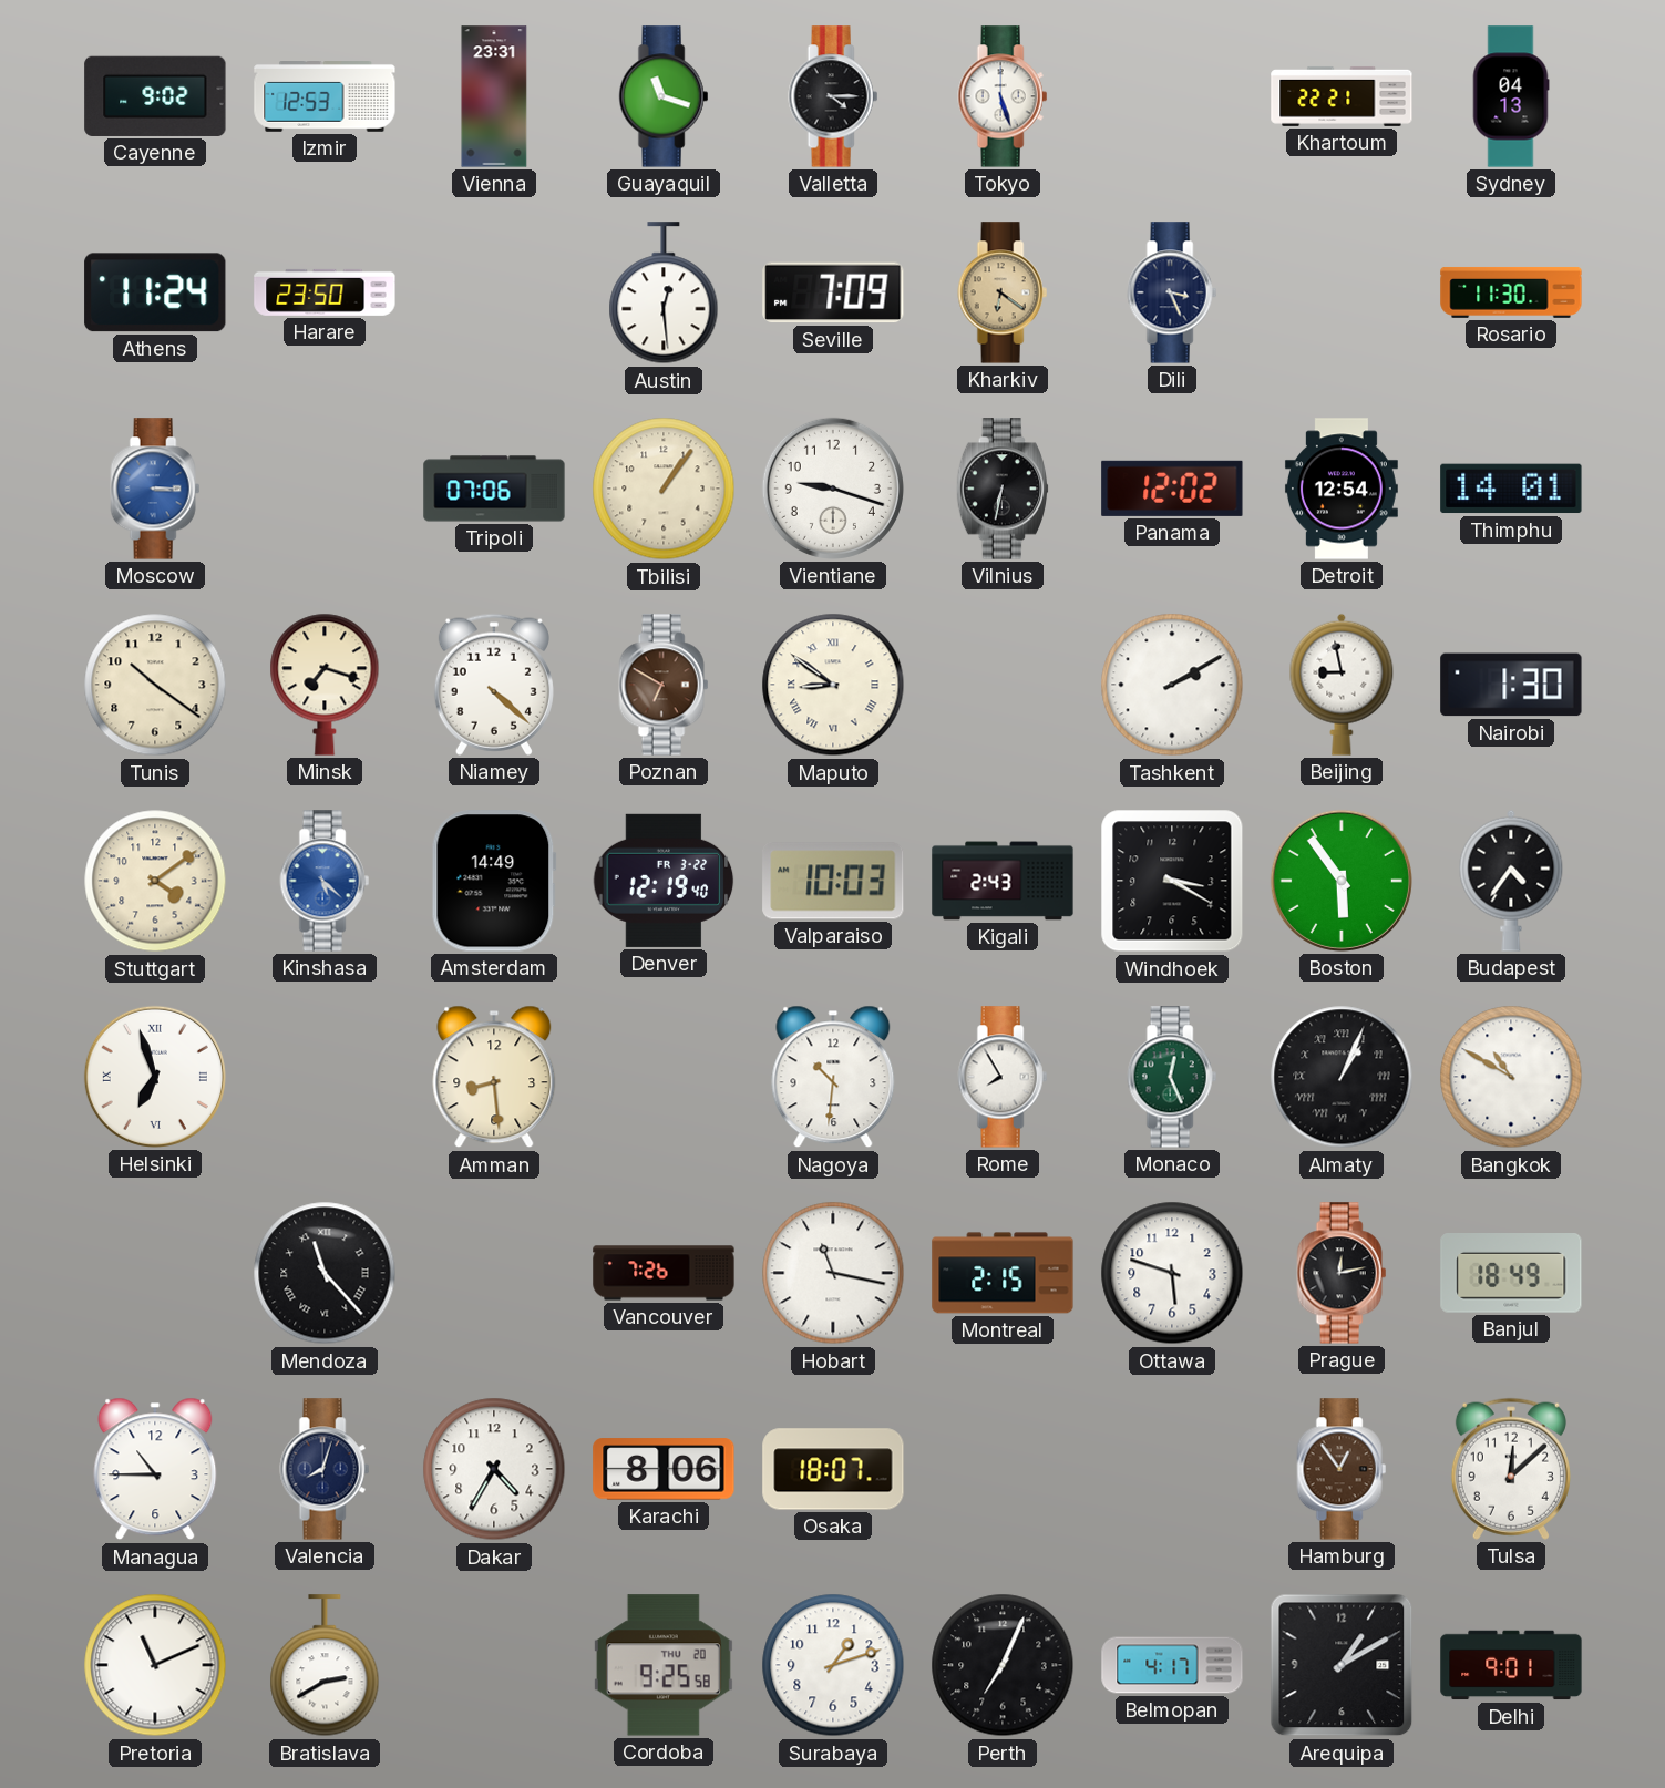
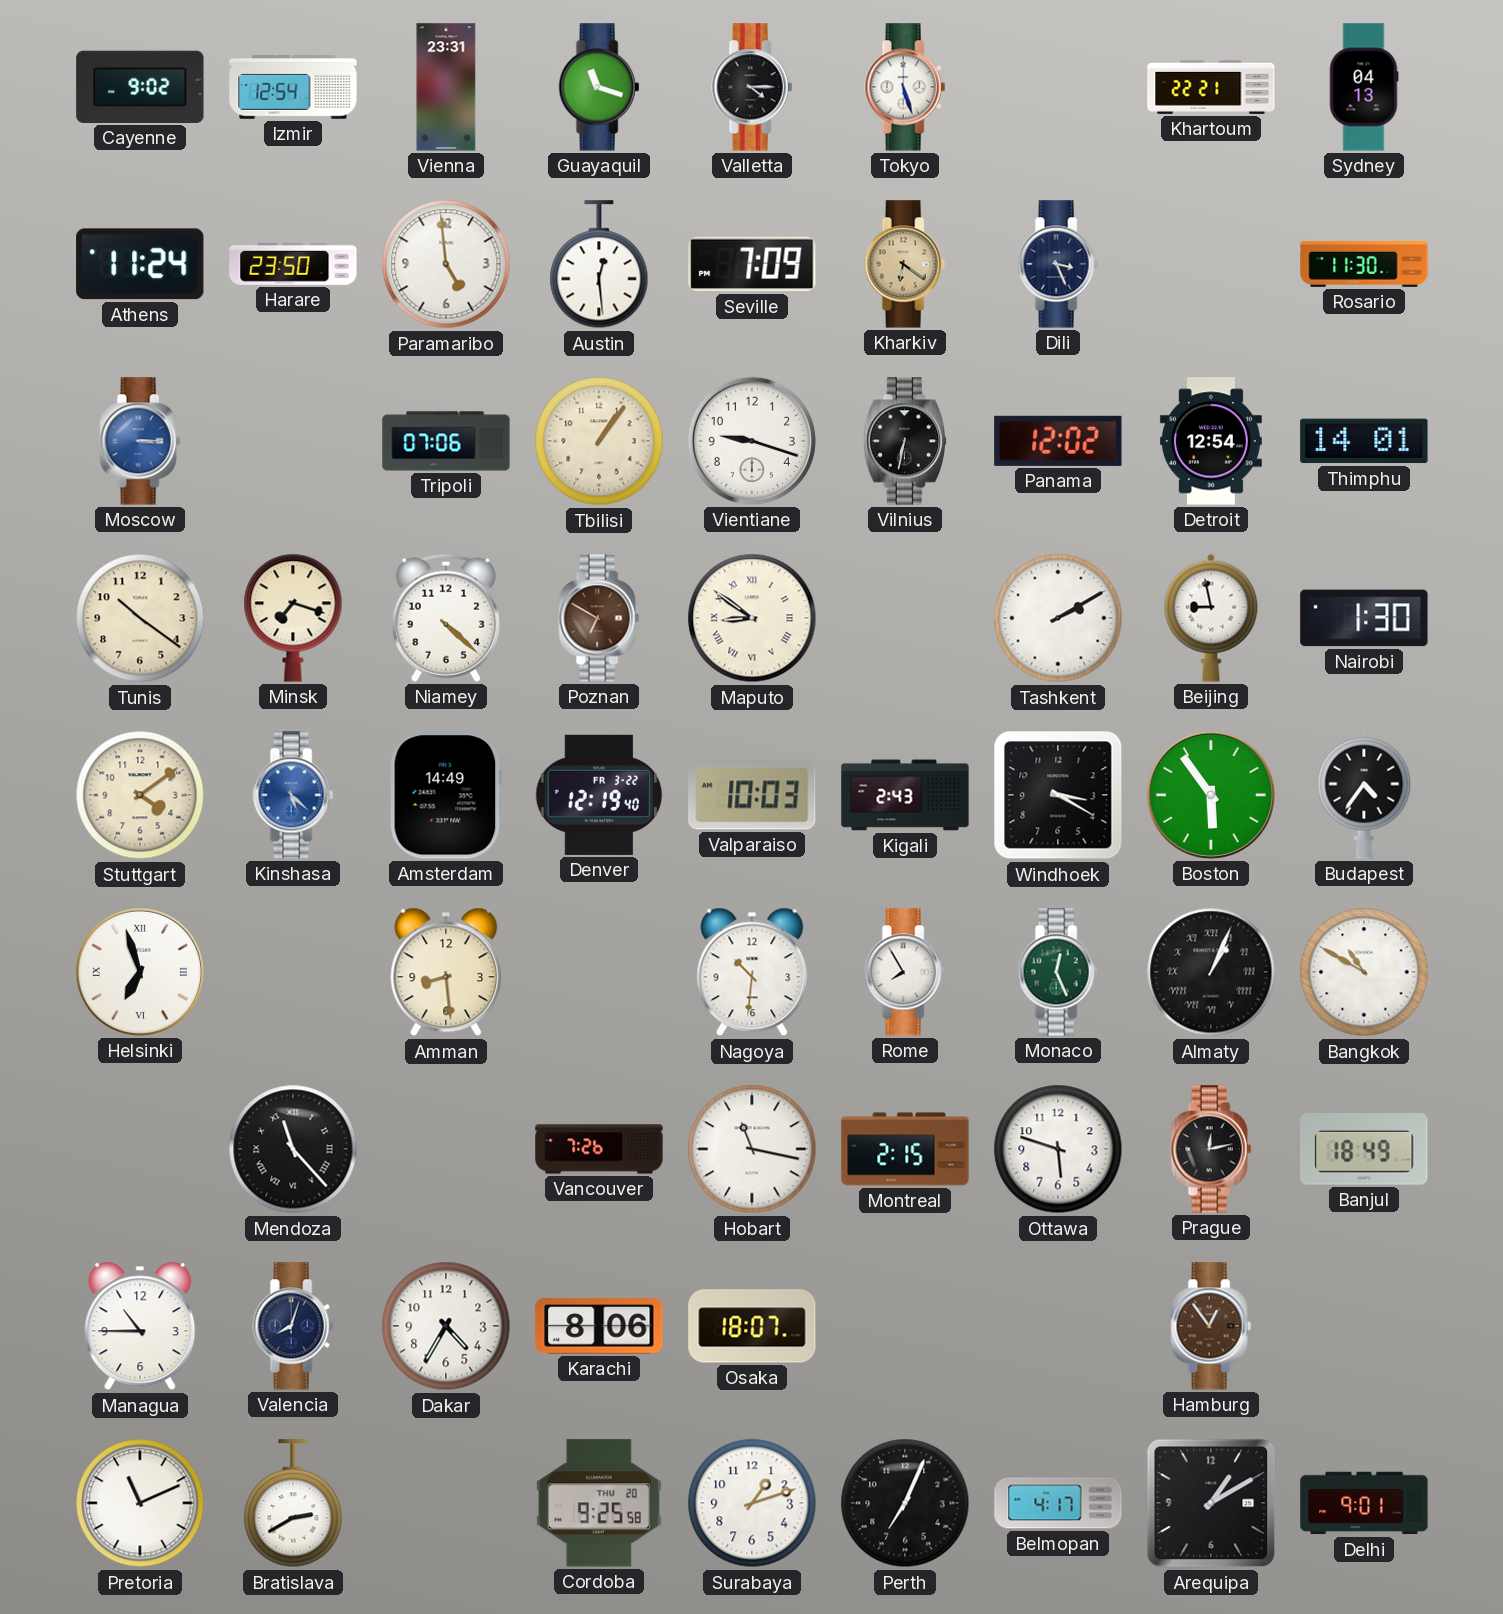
Izmir: 12:53 -> 12:54
Paramaribo: none -> 4:59
Tulsa: 12:08 -> none
